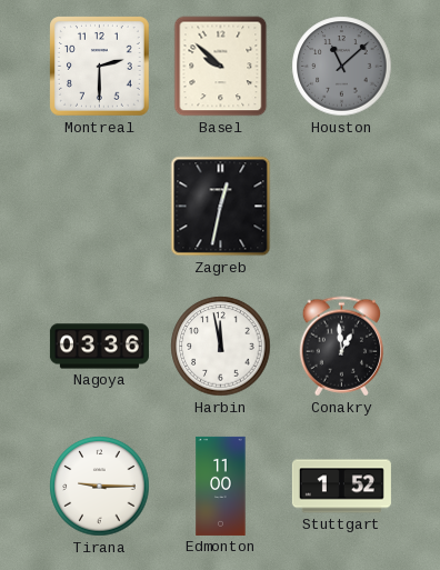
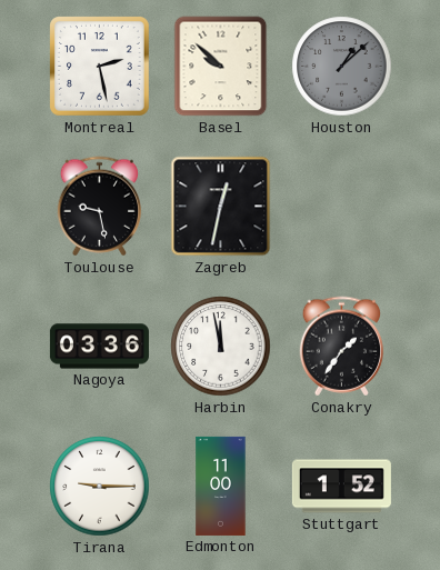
Montreal: 2:30 -> 2:28
Houston: 11:08 -> 1:08
Toulouse: none -> 9:28
Conakry: 12:59 -> 1:36
